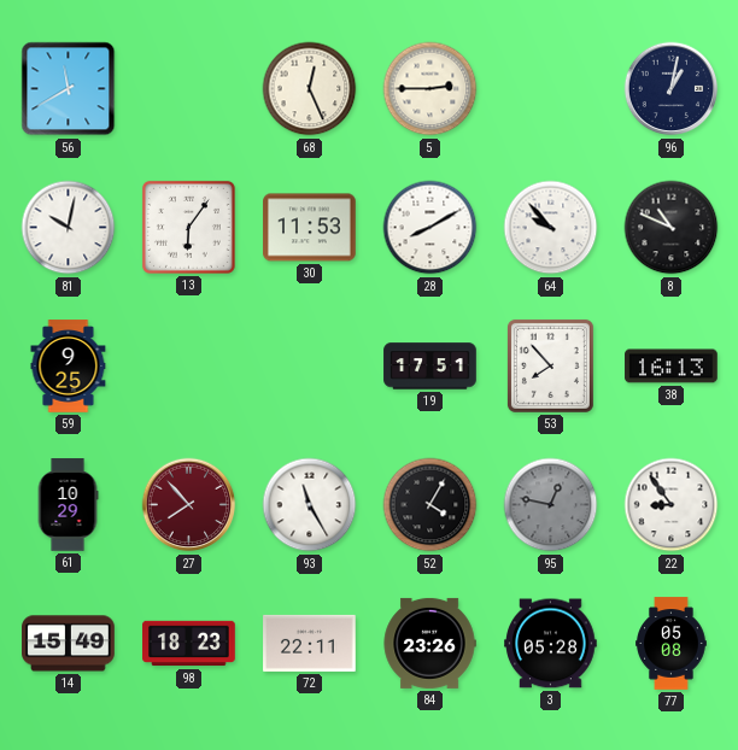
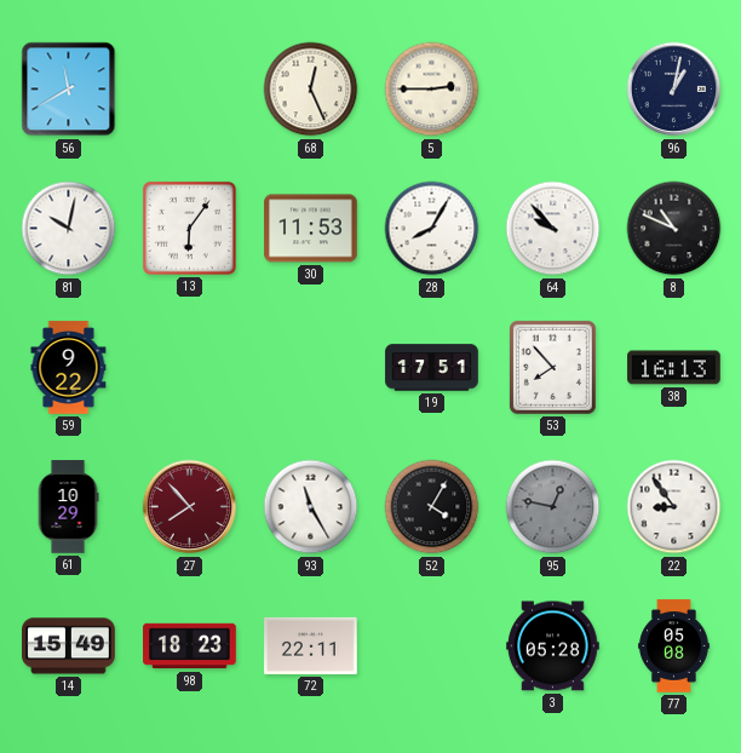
28: 8:10 -> 8:05
59: 9:25 -> 9:22
84: 23:26 -> none
